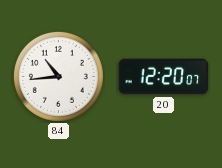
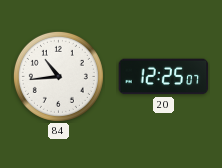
20: 12:20 -> 12:25
